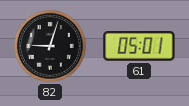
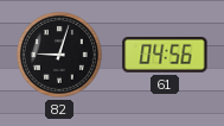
61: 05:01 -> 04:56
